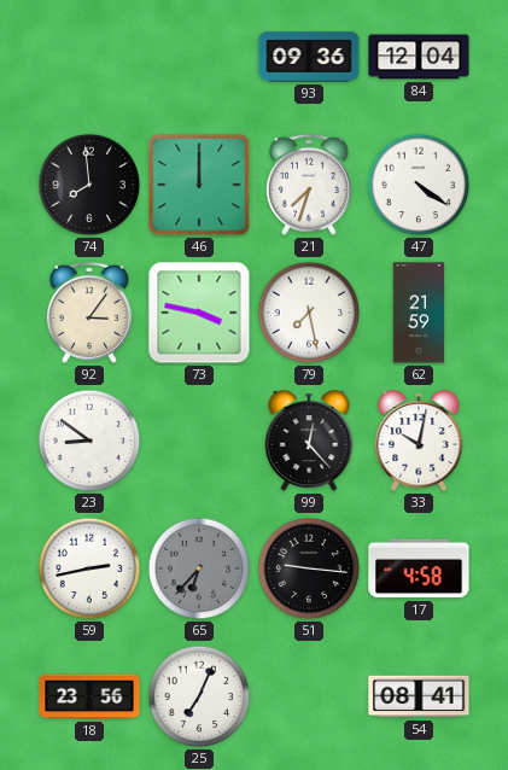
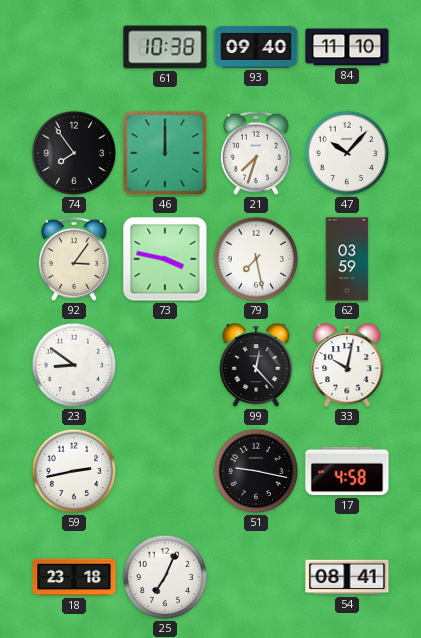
61: none -> 10:38
93: 09:36 -> 09:40
84: 12:04 -> 11:10
74: 7:59 -> 7:54
47: 4:21 -> 10:07
62: 21:59 -> 03:59
65: 6:37 -> none
51: 9:16 -> 9:17
18: 23:56 -> 23:18
